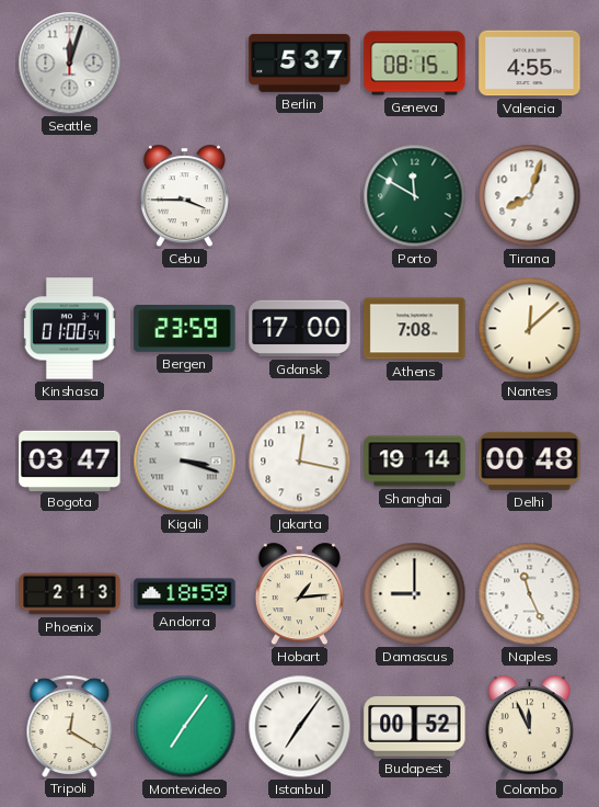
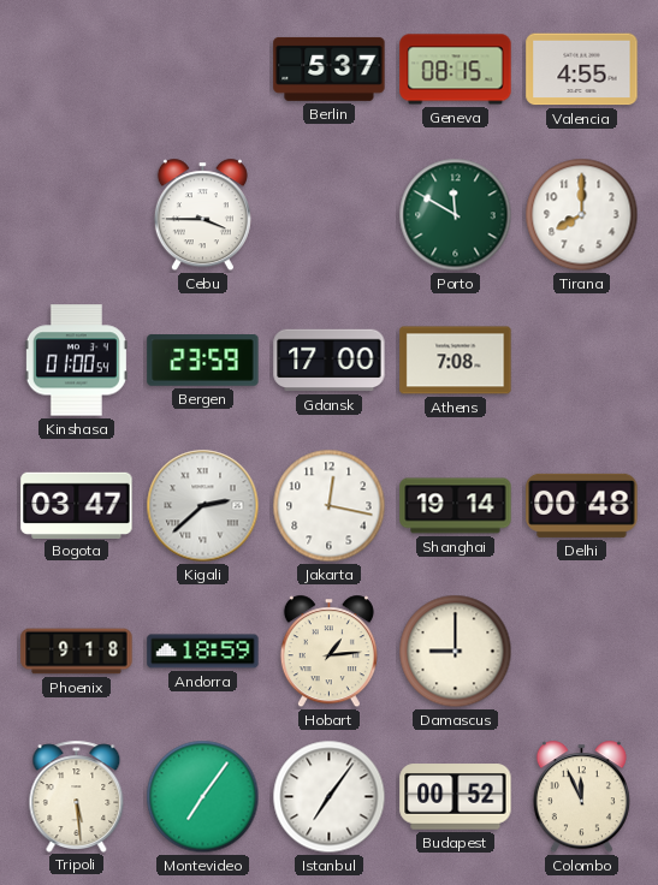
Seattle: 12:03 -> none
Tirana: 8:03 -> 8:00
Nantes: 12:08 -> none
Kigali: 3:18 -> 2:38
Phoenix: 2:13 -> 9:18
Naples: 11:26 -> none
Tripoli: 12:20 -> 5:29
